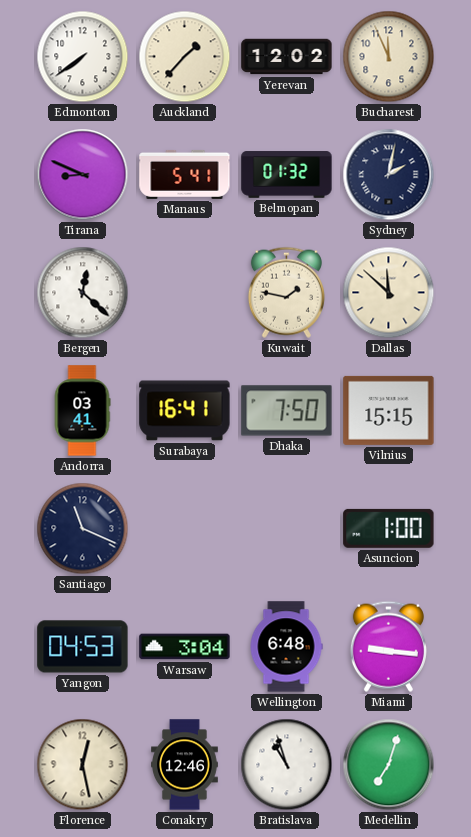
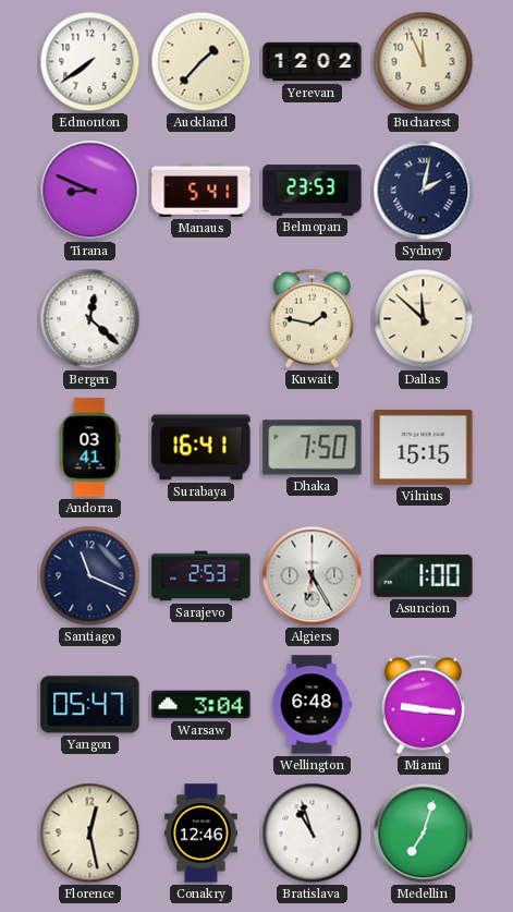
Belmopan: 01:32 -> 23:53
Sarajevo: none -> 2:53
Algiers: none -> 6:25
Yangon: 04:53 -> 05:47
